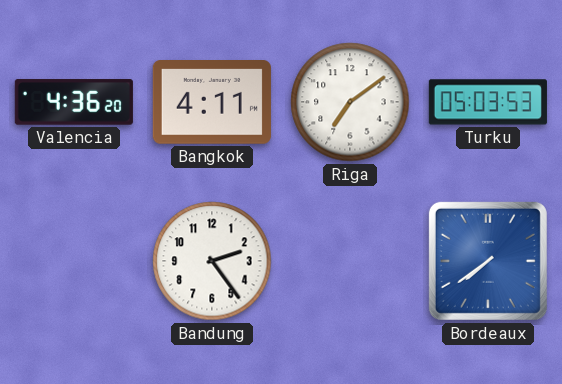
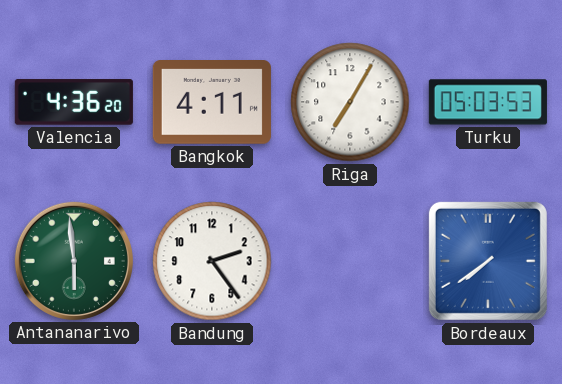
Riga: 7:09 -> 7:05
Antananarivo: none -> 5:59
